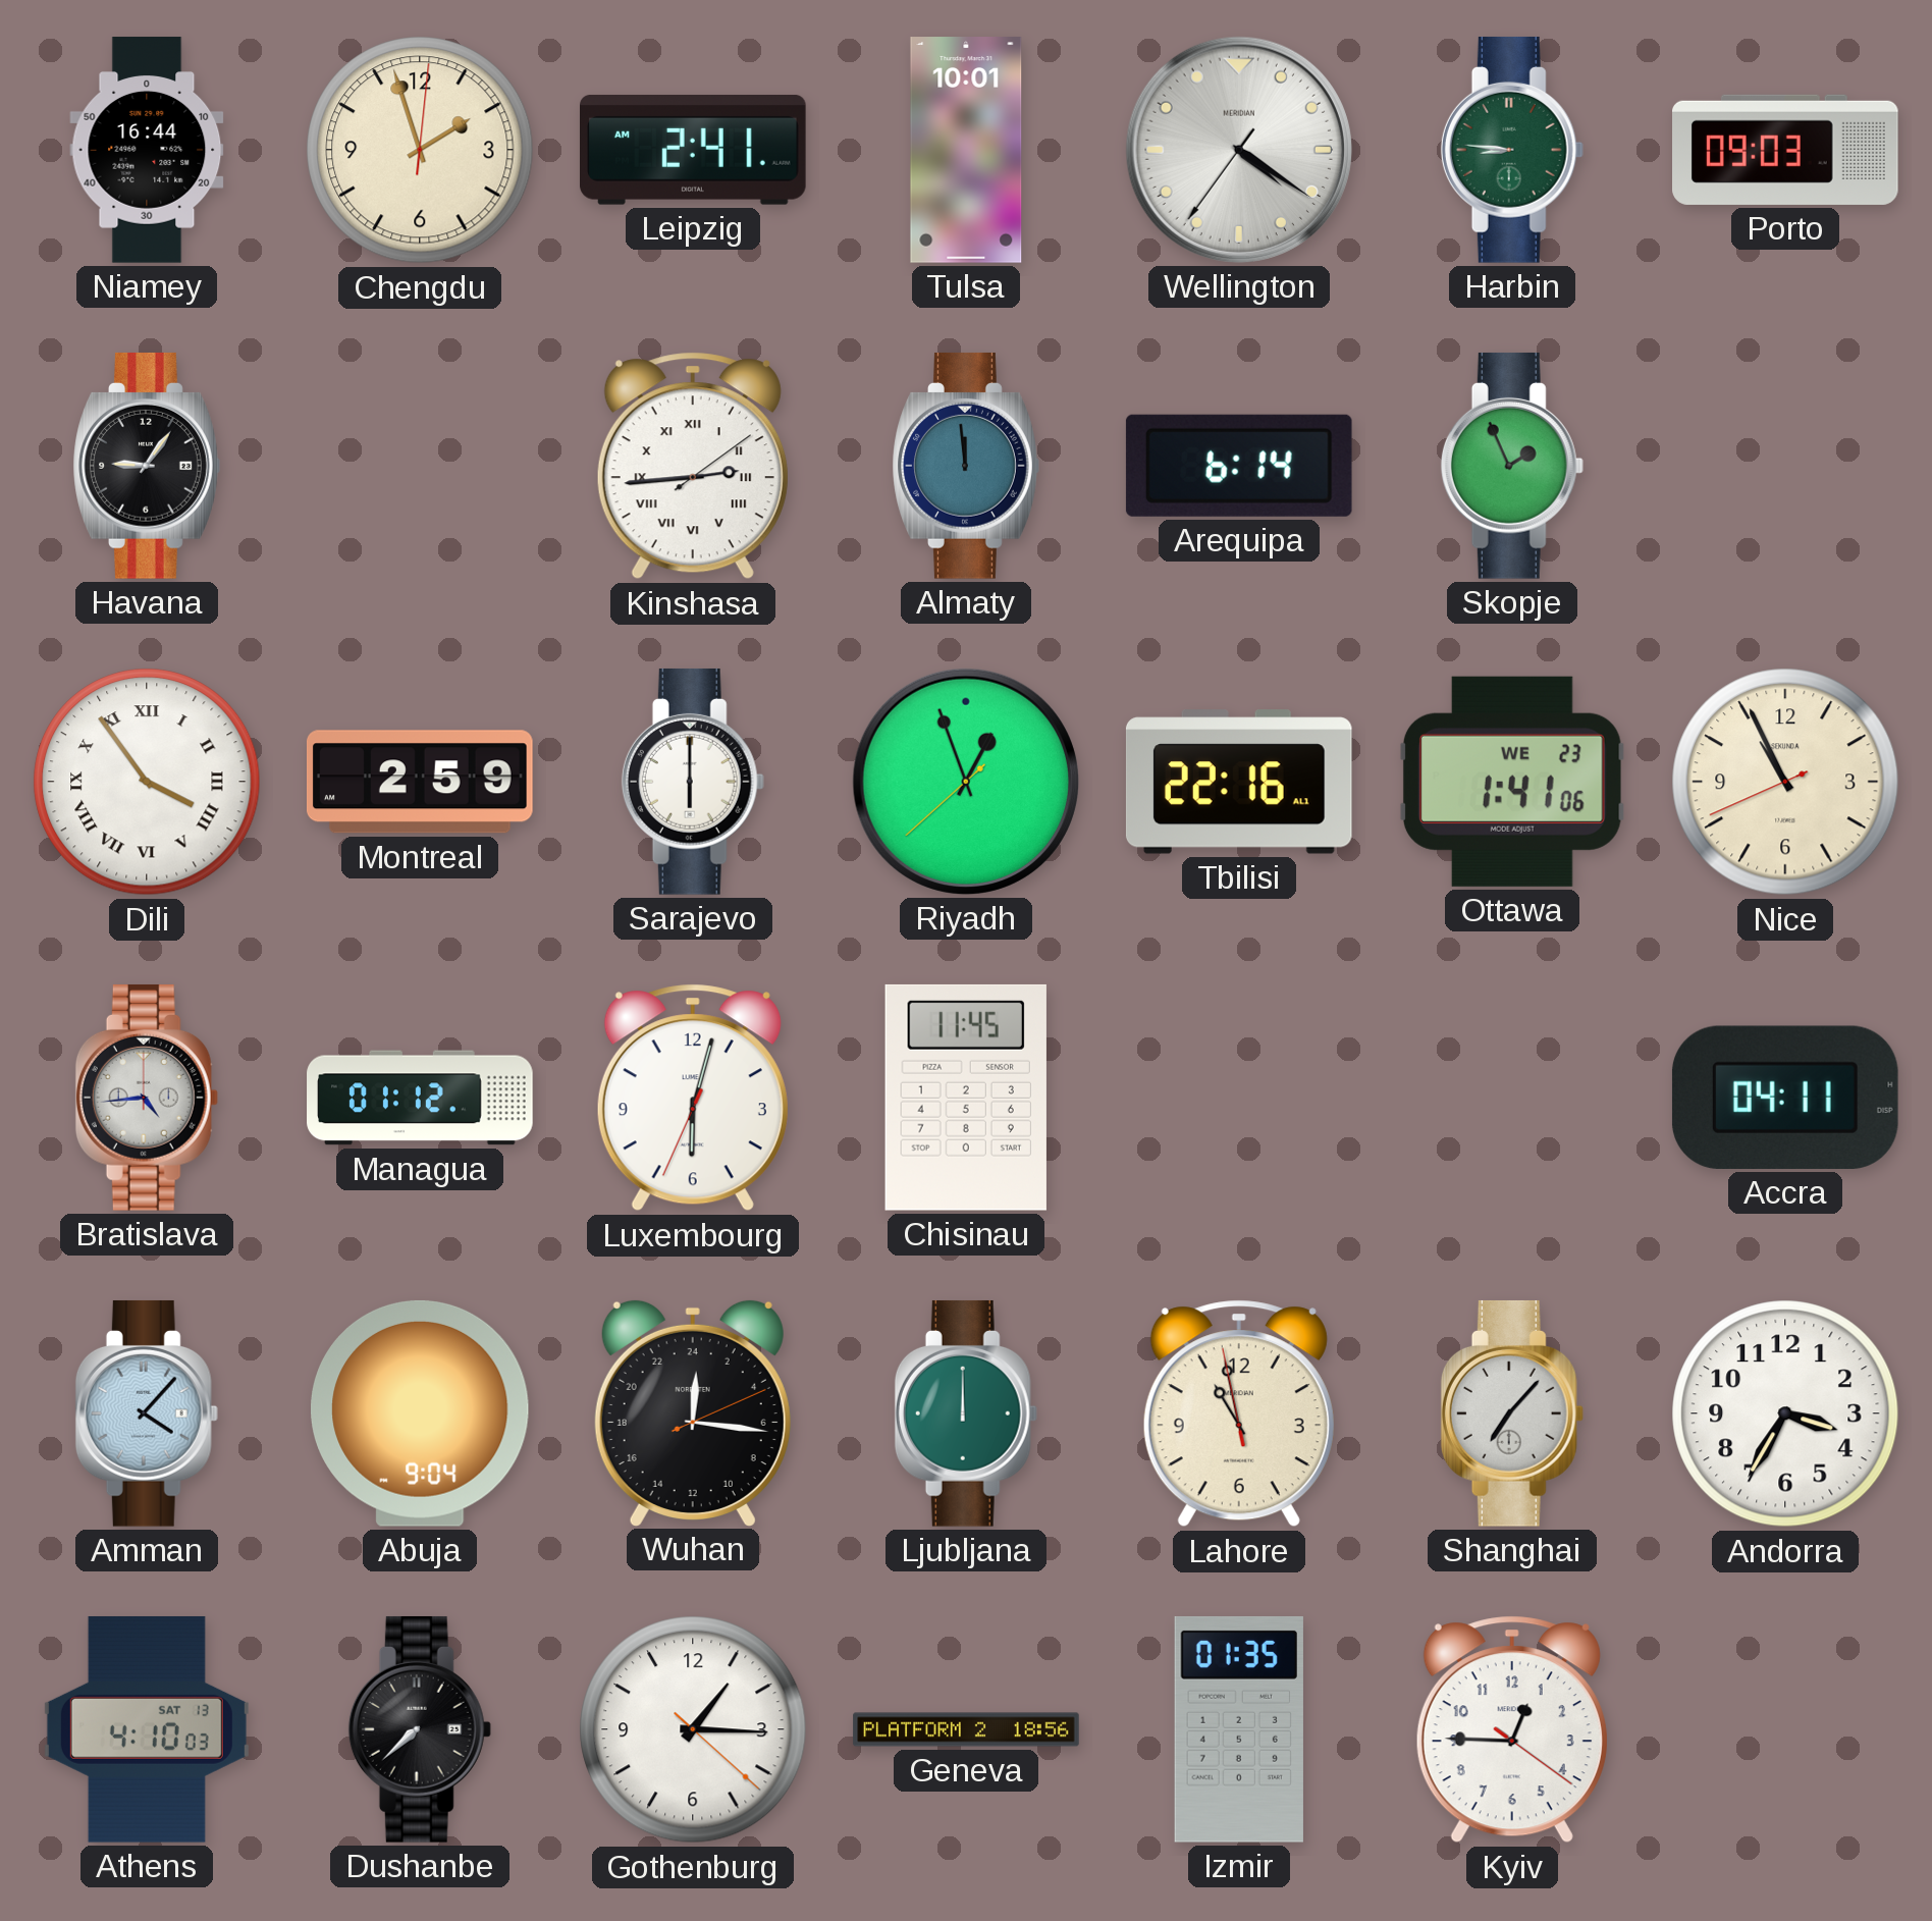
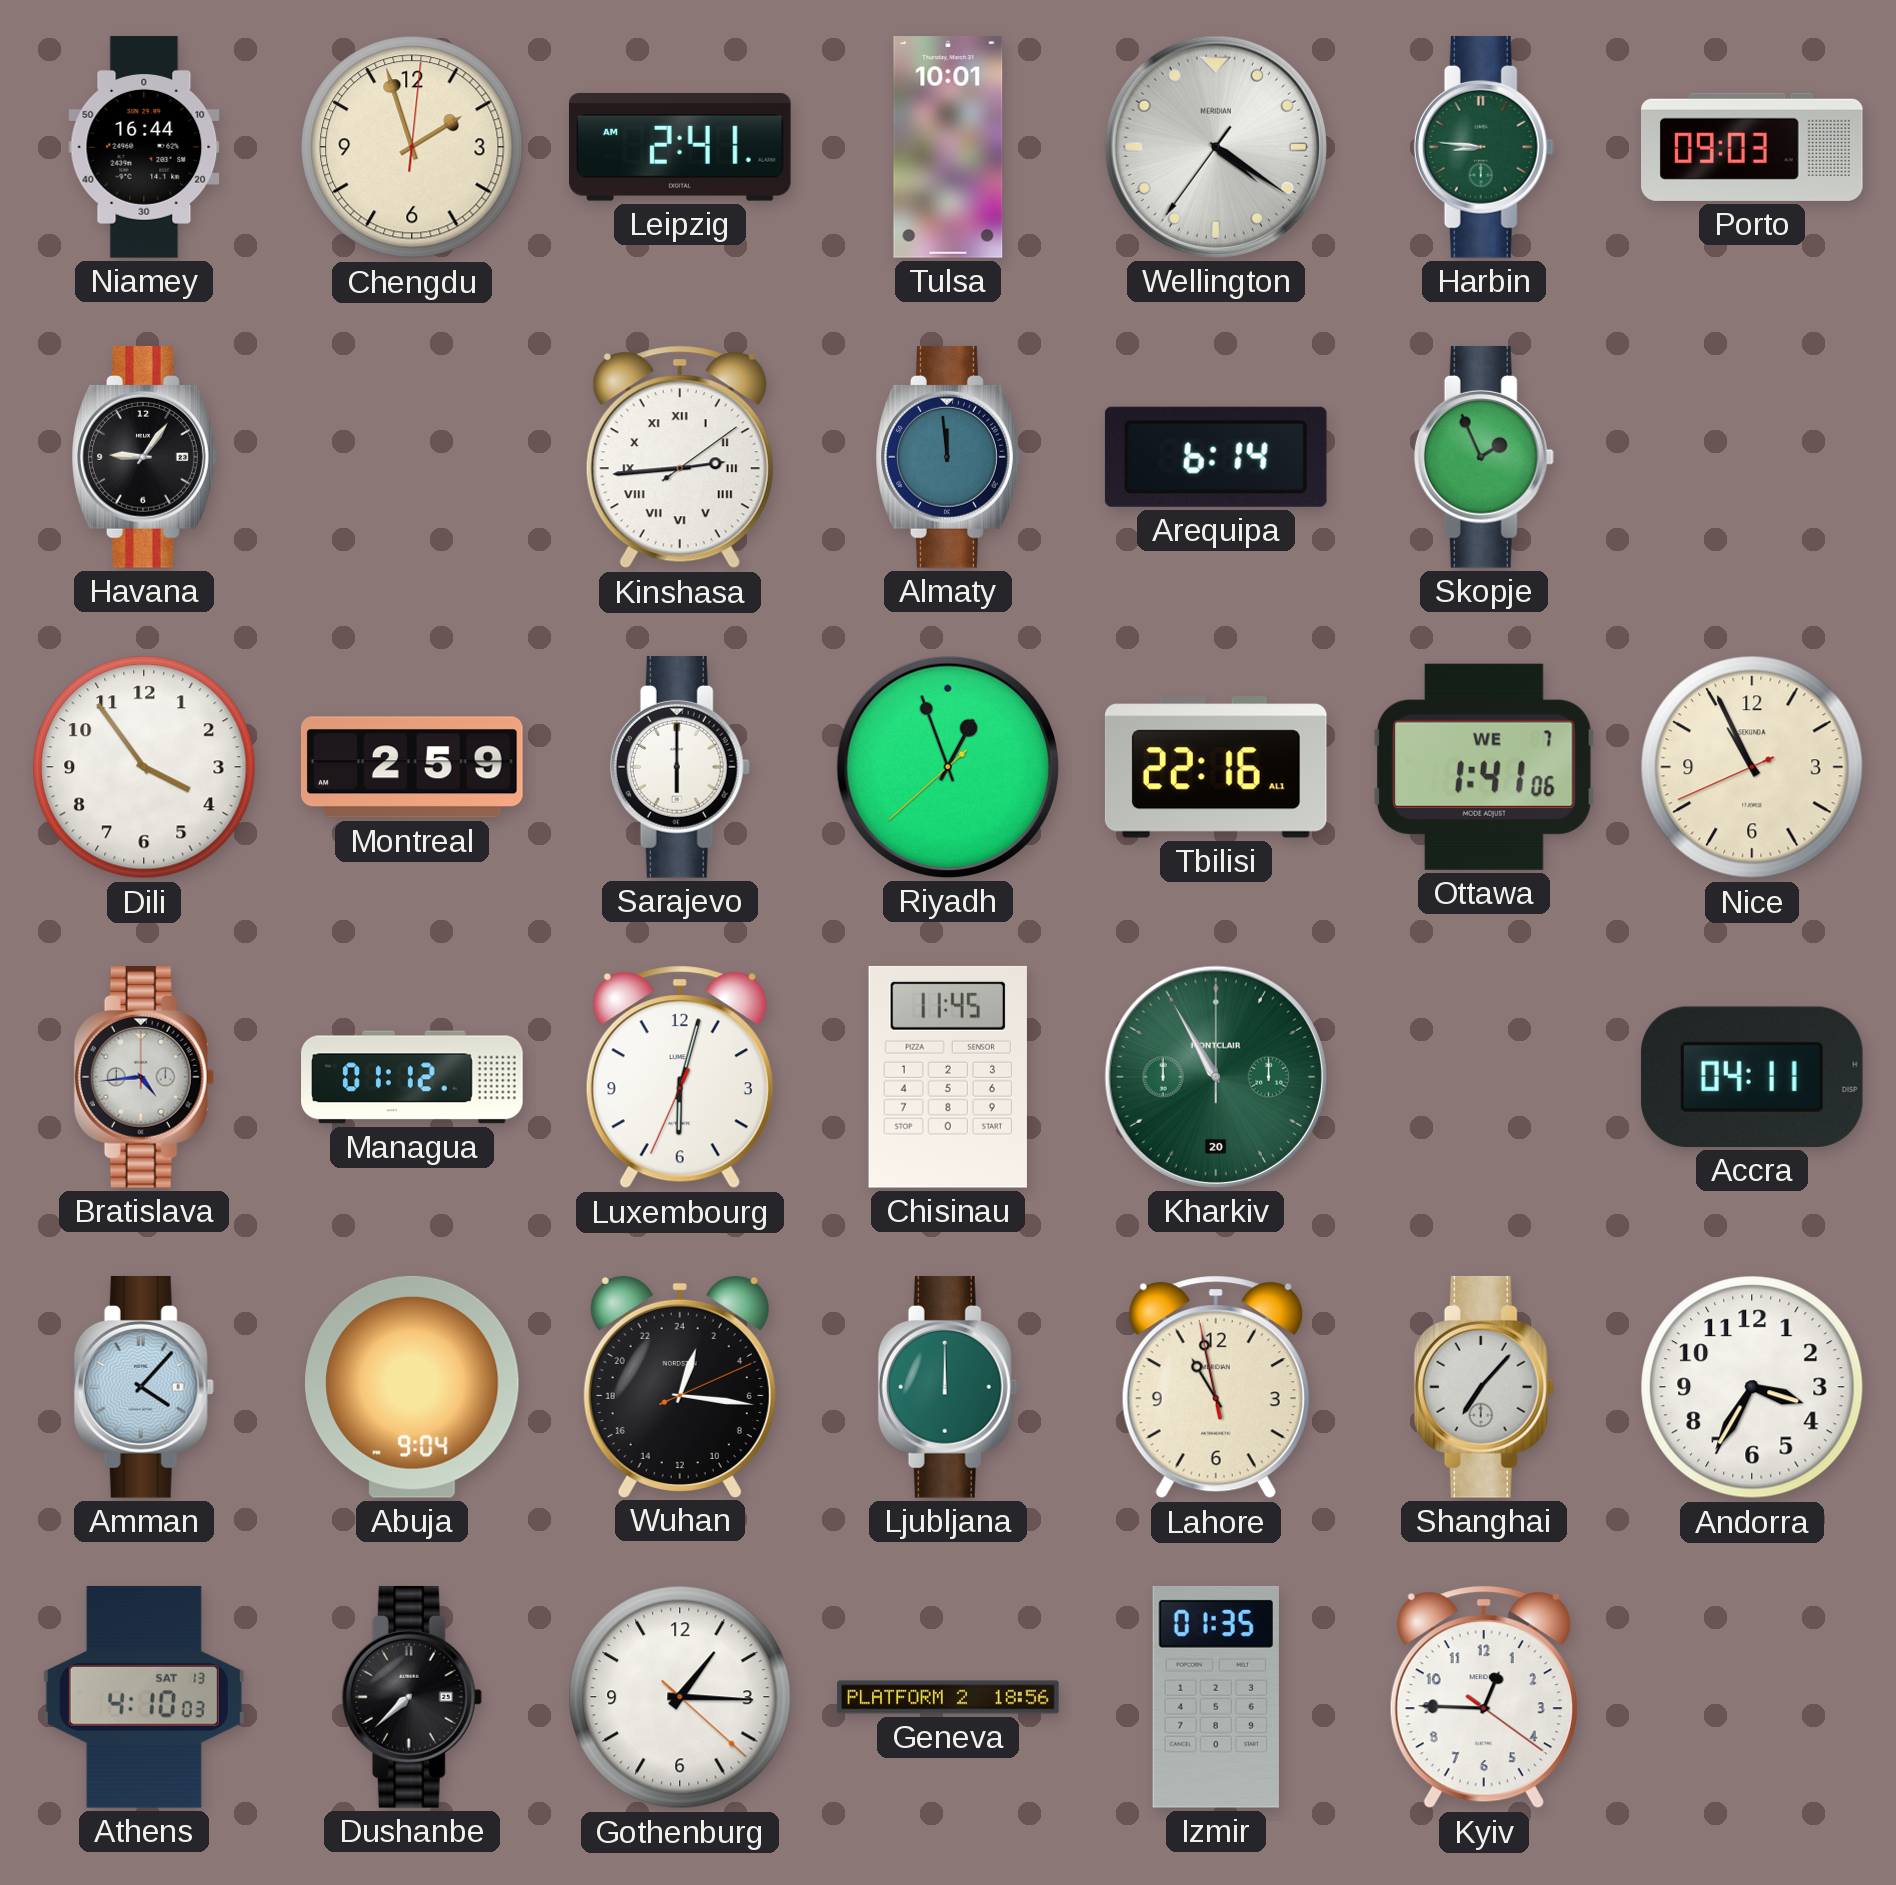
Dili numerals: Roman -> Arabic
Ottawa date: WE 23 -> WE 7
Kharkiv: none -> 10:55
Wuhan: 0:16 -> 1:16
